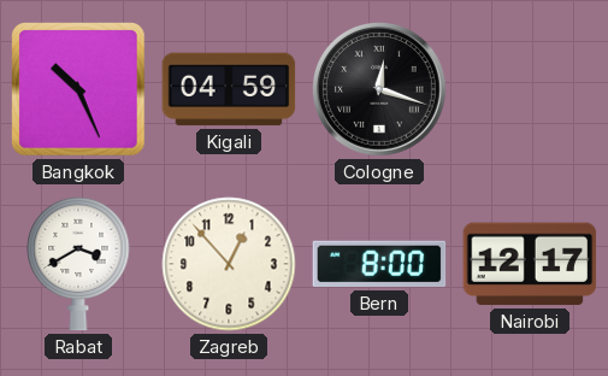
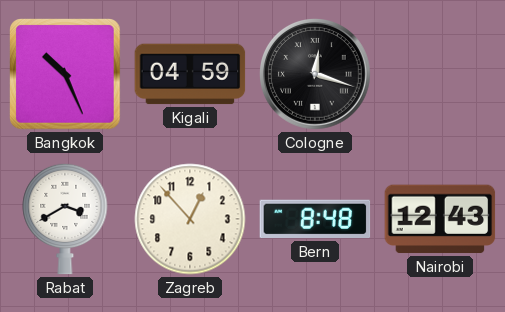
Bern: 8:00 -> 8:48
Nairobi: 12:17 -> 12:43
